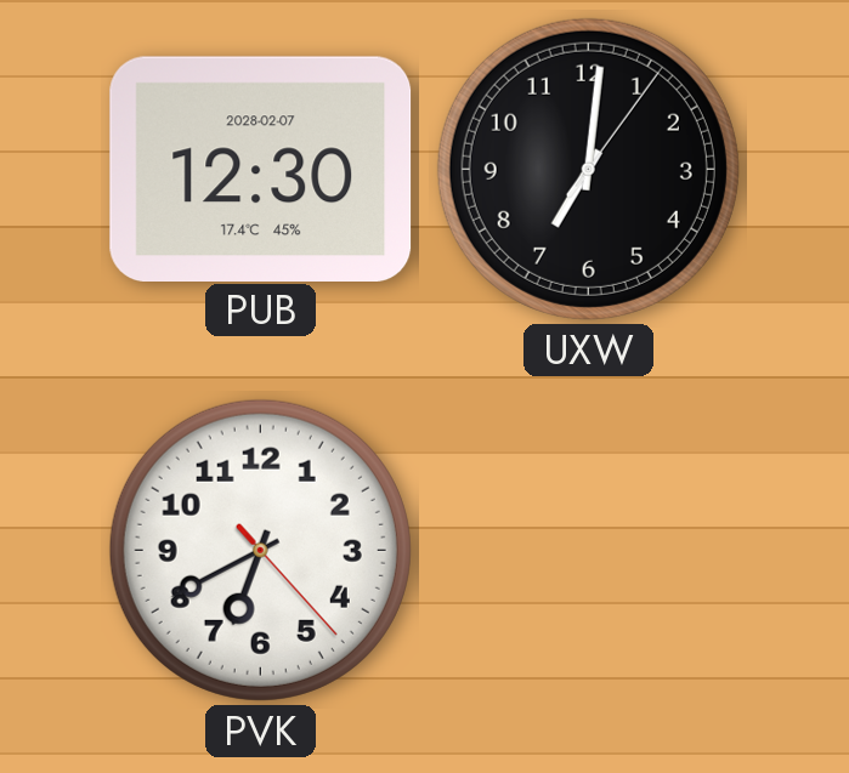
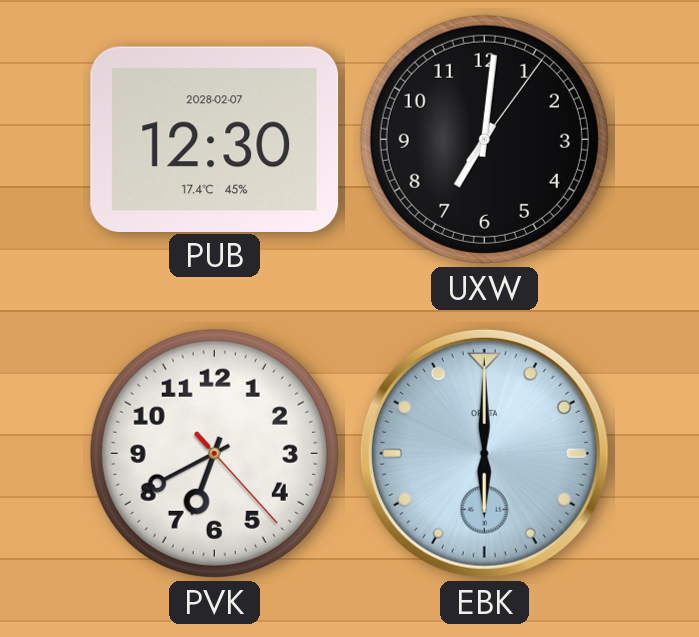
EBK: none -> 6:00
